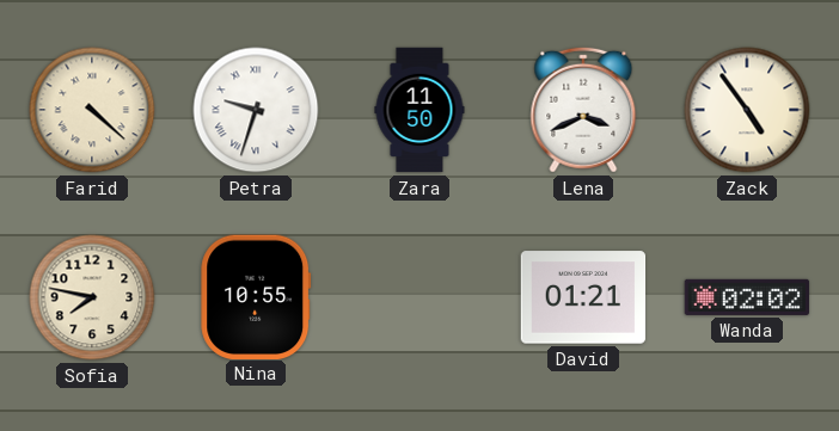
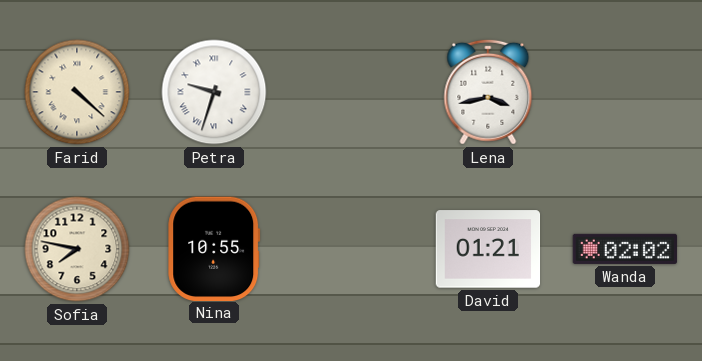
Zara: 11:50 -> none
Lena: 3:41 -> 3:43
Zack: 4:54 -> none
